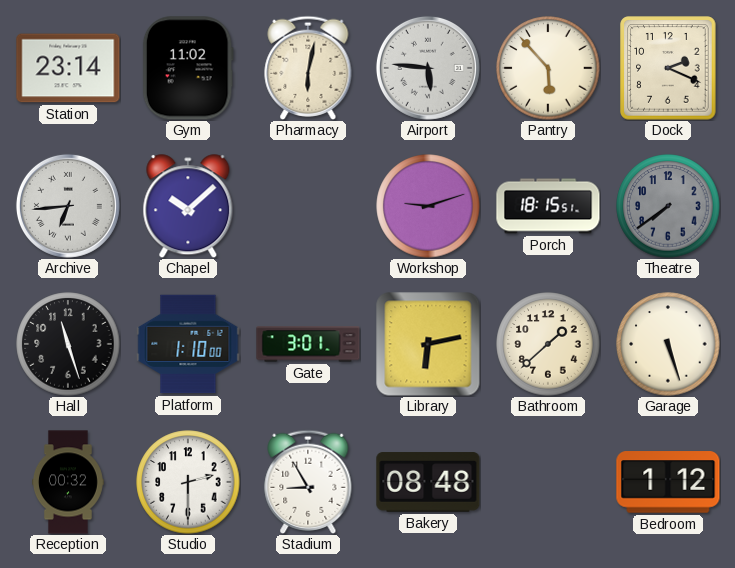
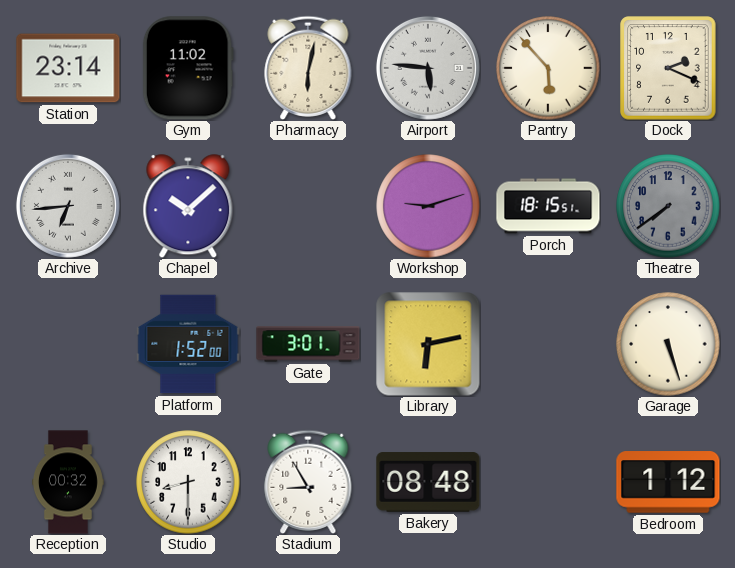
Hall: 11:27 -> none
Platform: 1:10 -> 1:52
Bathroom: 1:38 -> none
Studio: 2:30 -> 8:30
